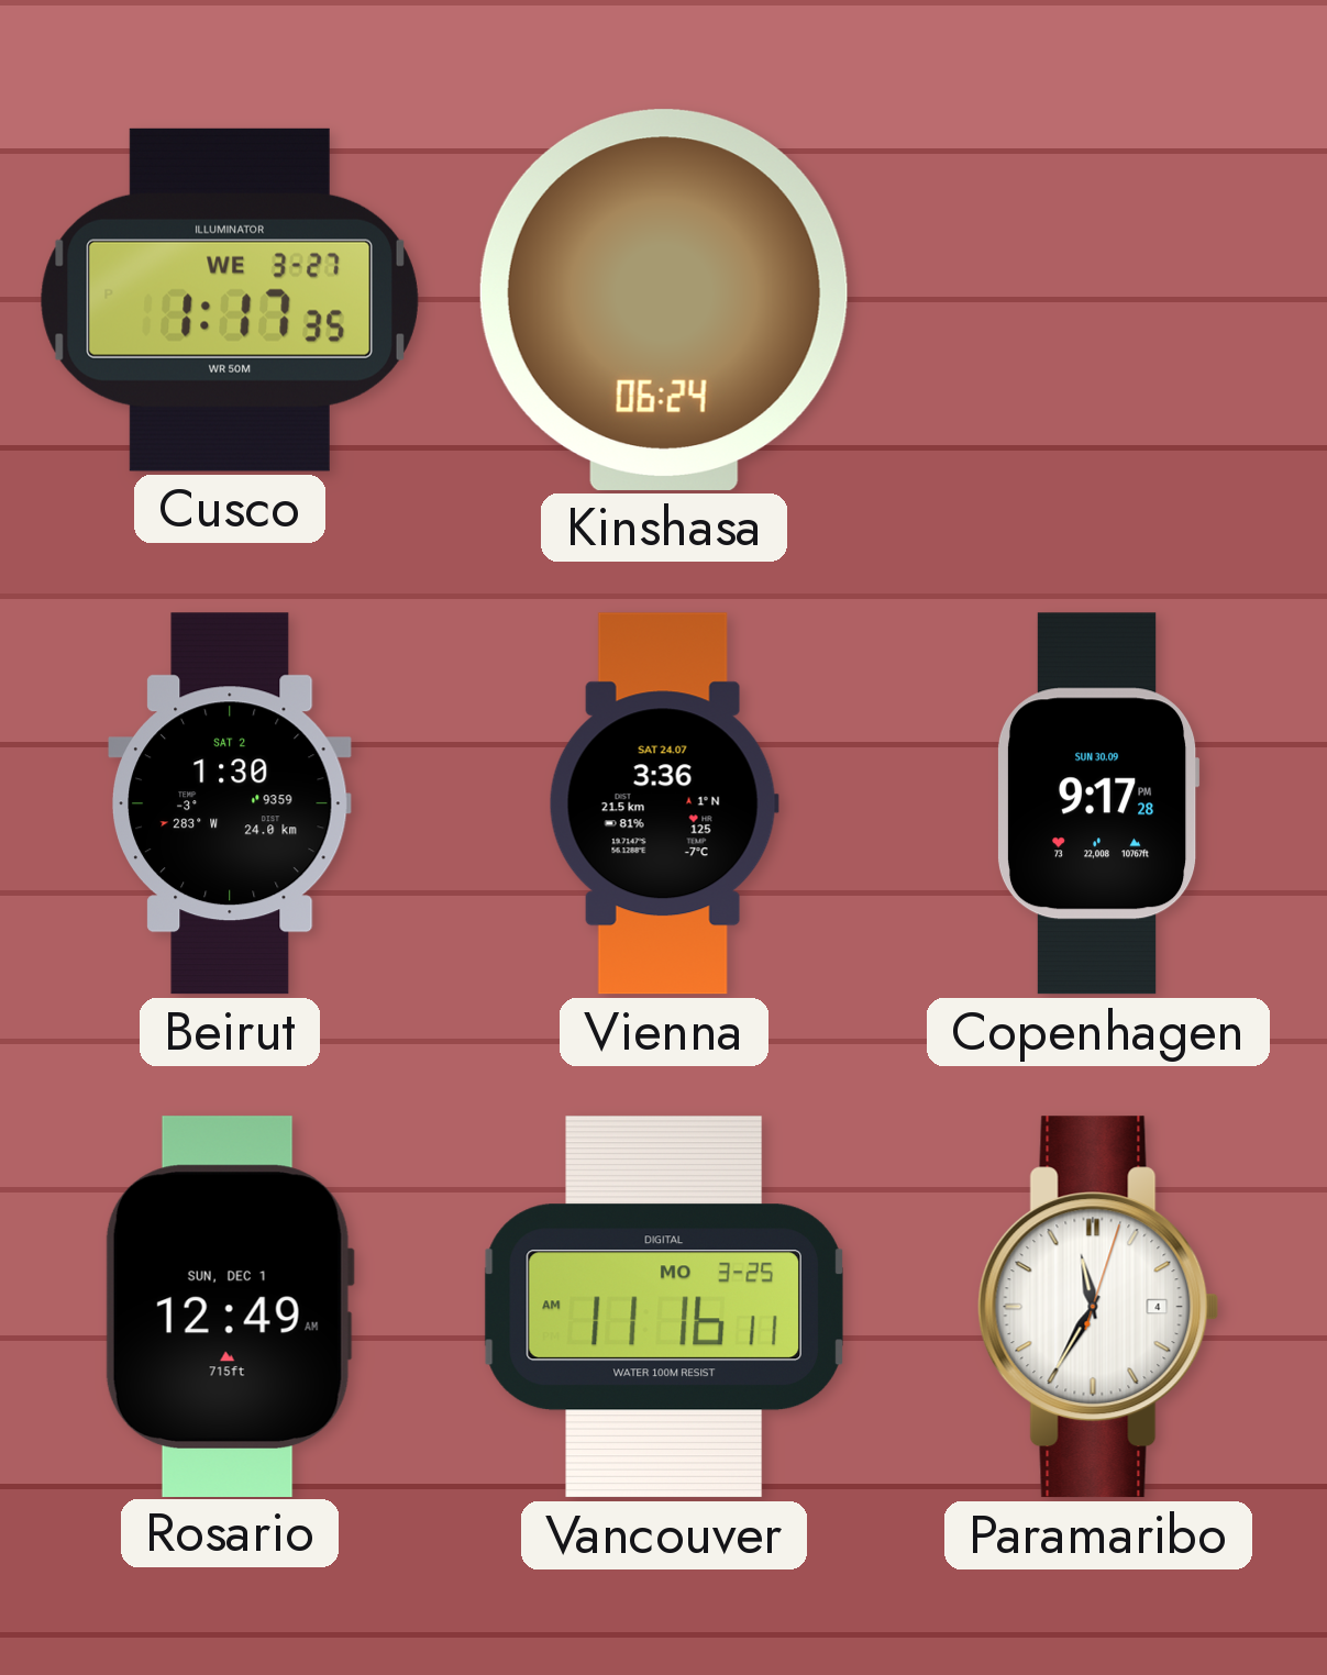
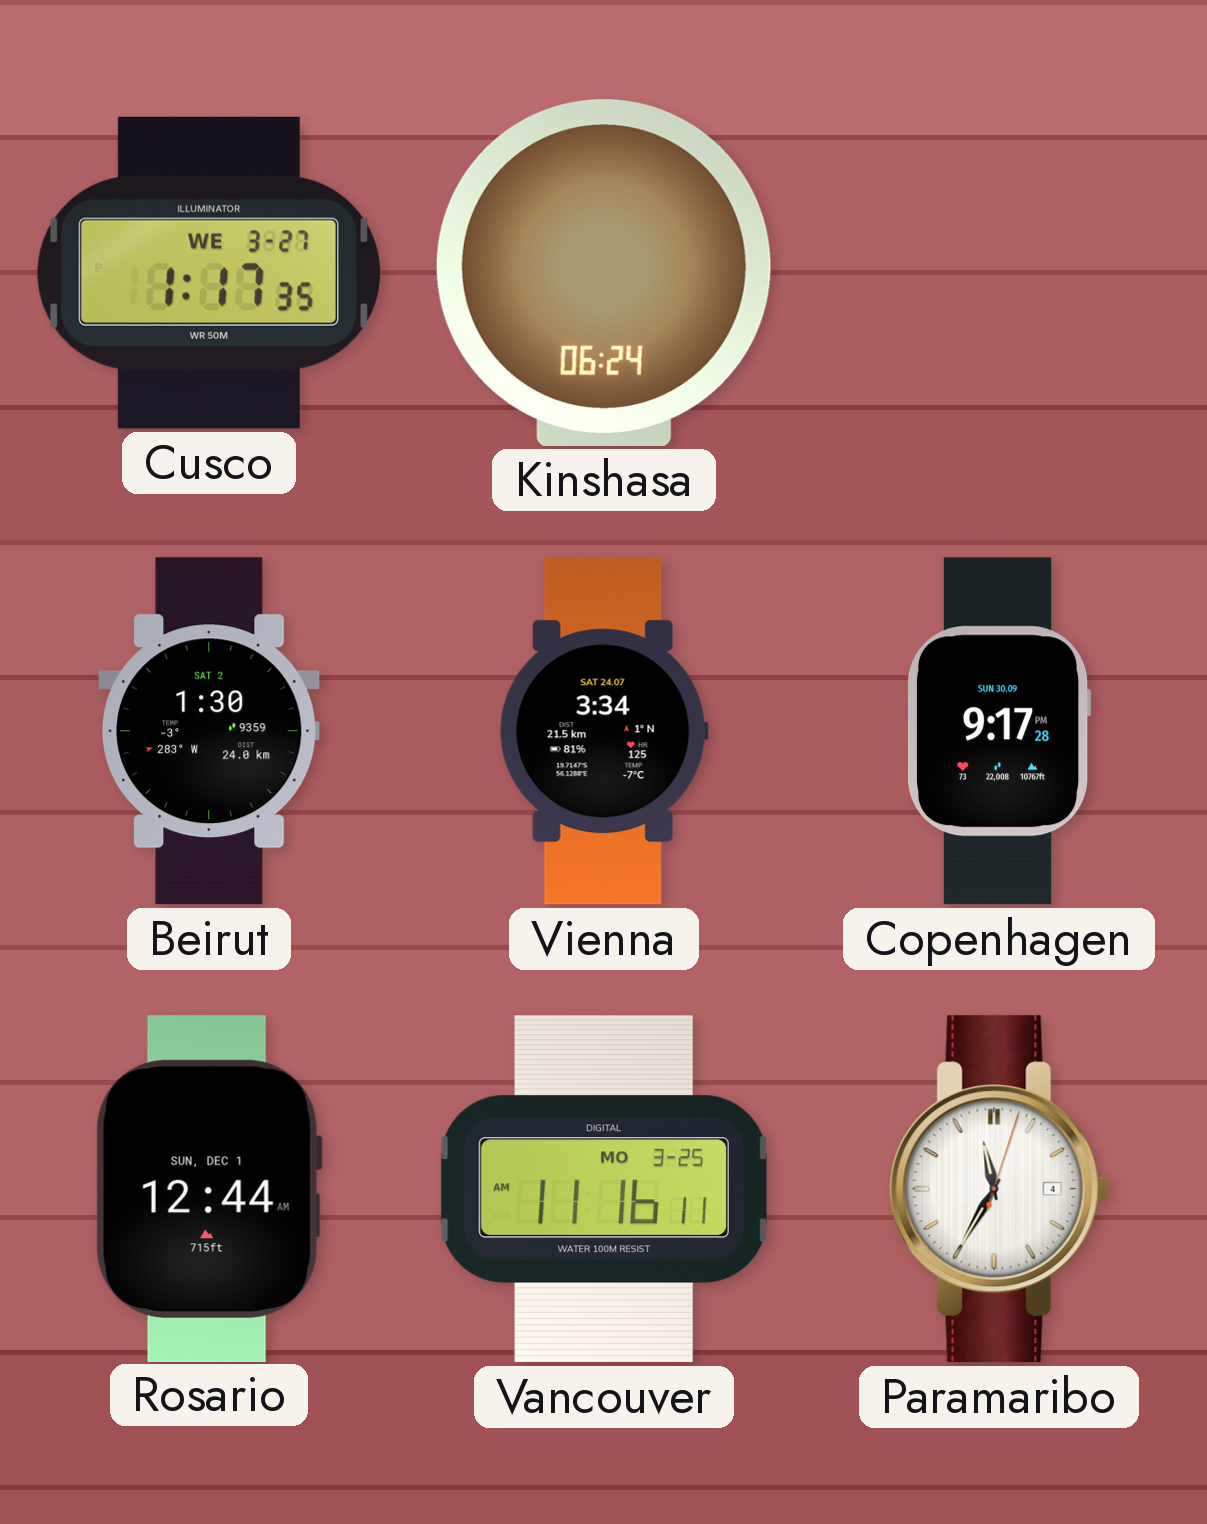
Vienna: 3:36 -> 3:34
Rosario: 12:49 -> 12:44
